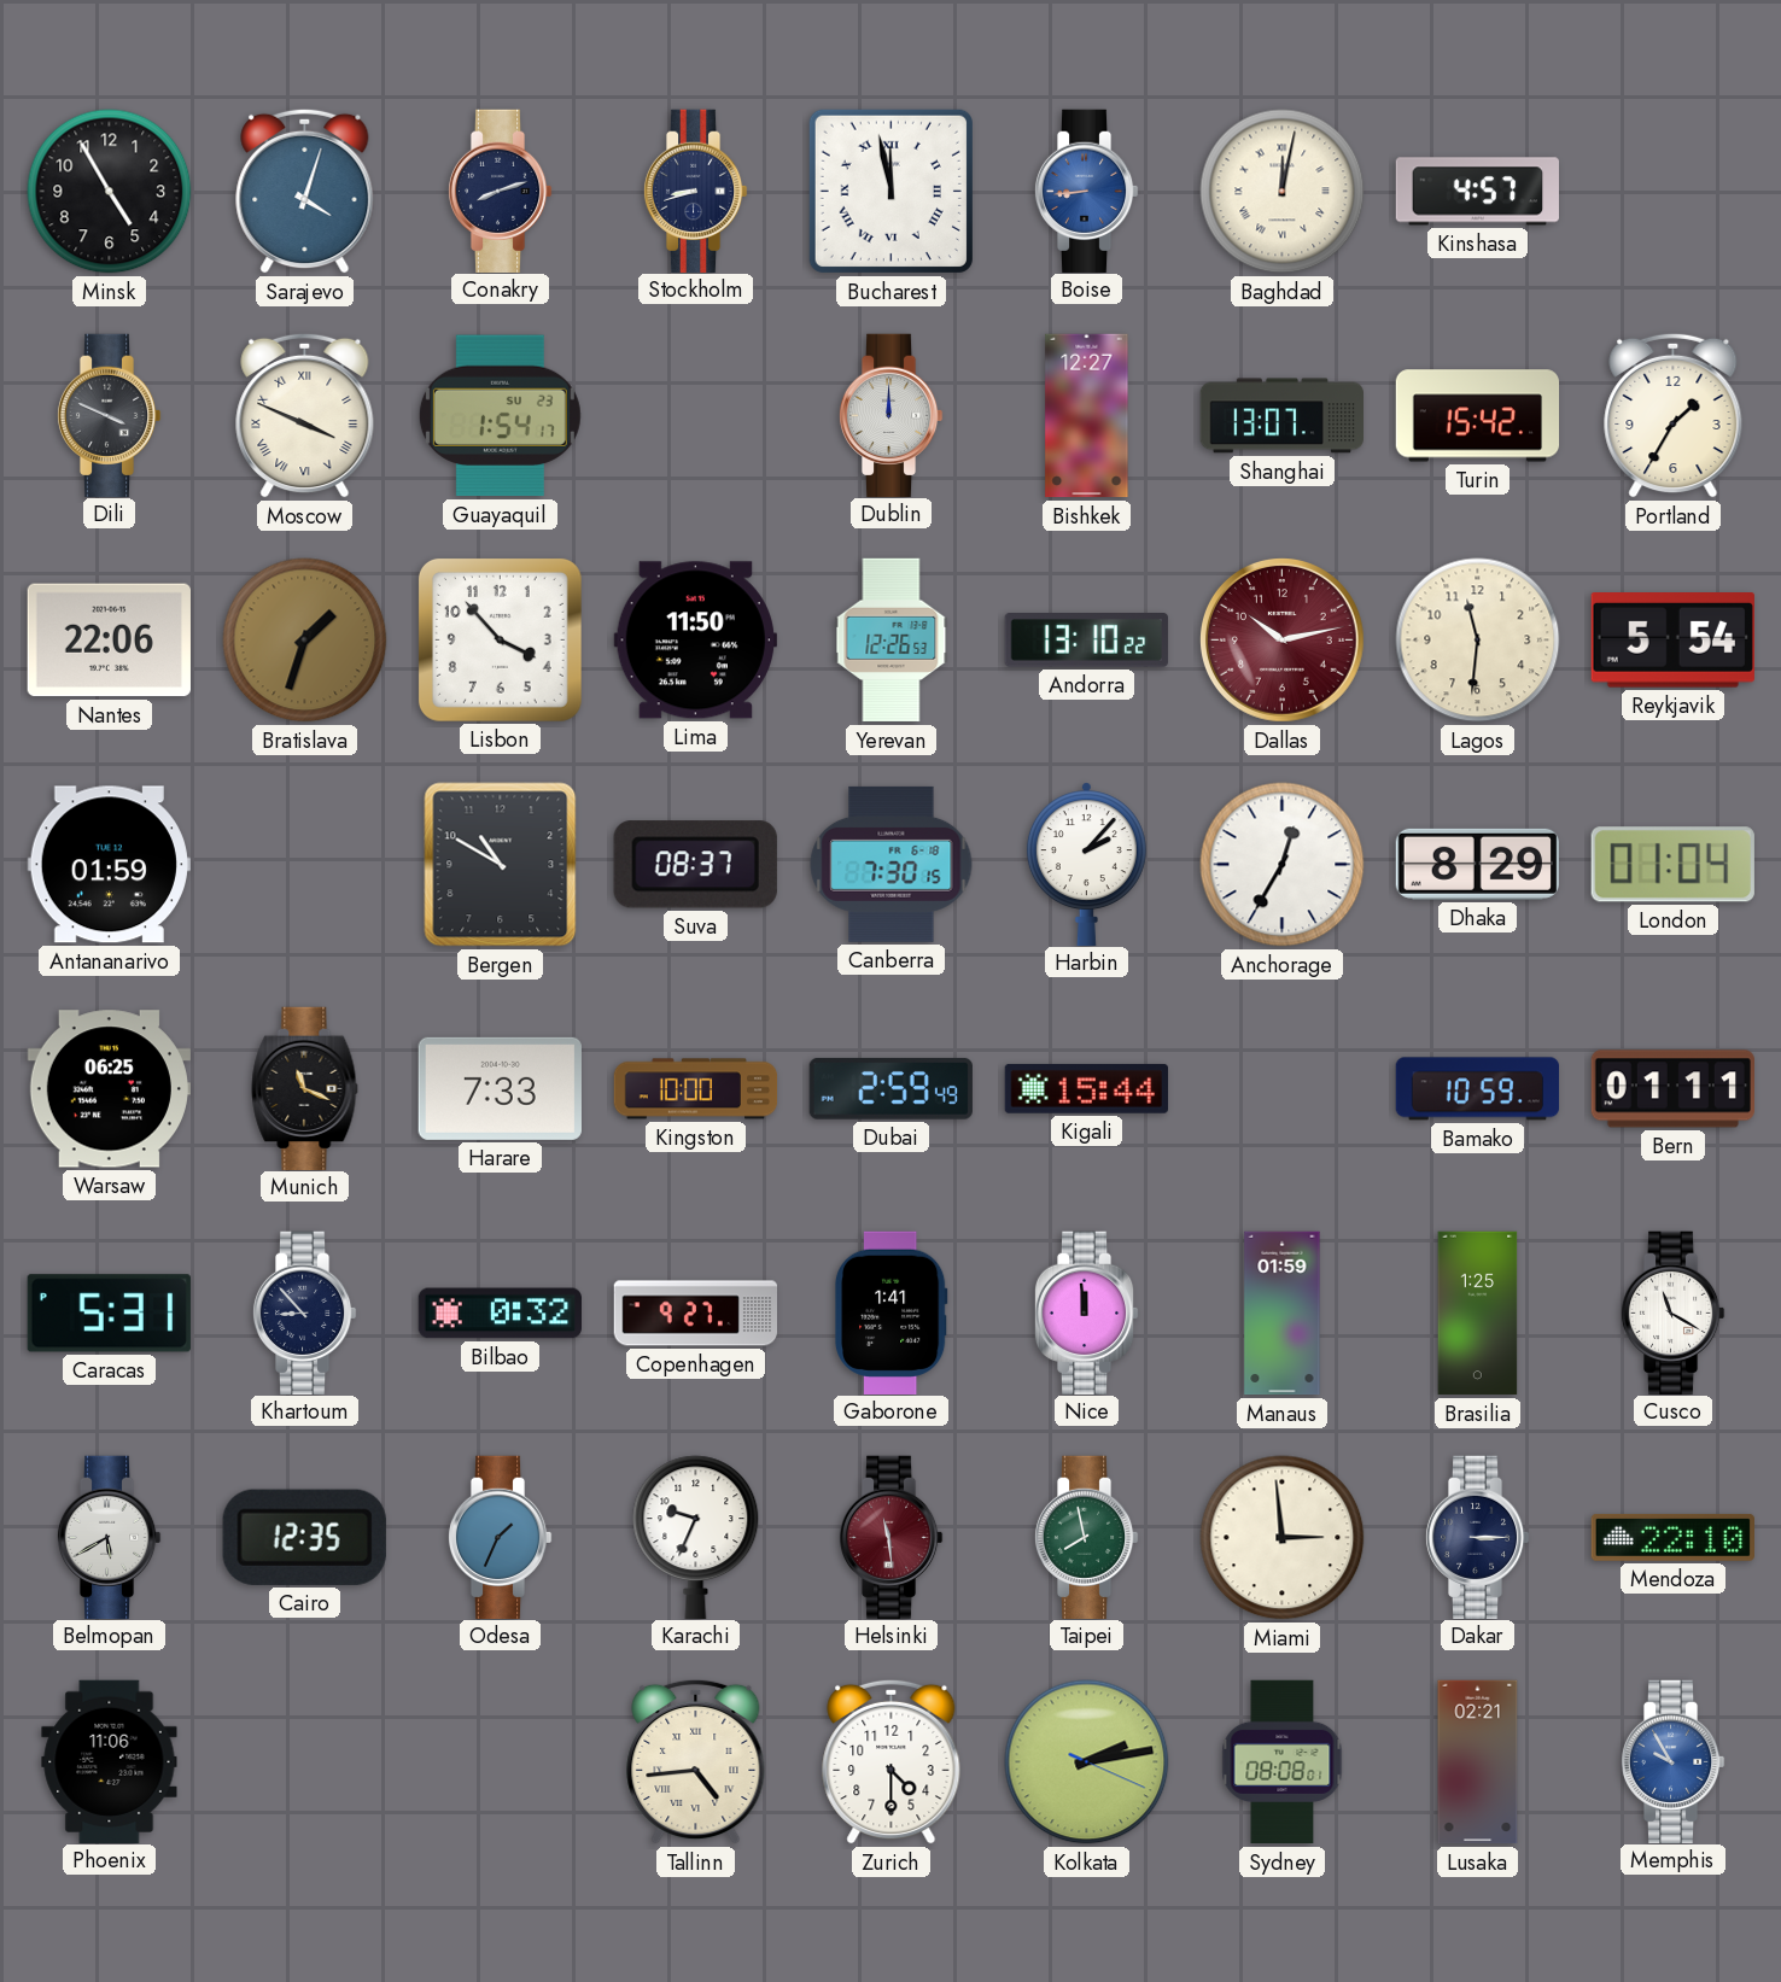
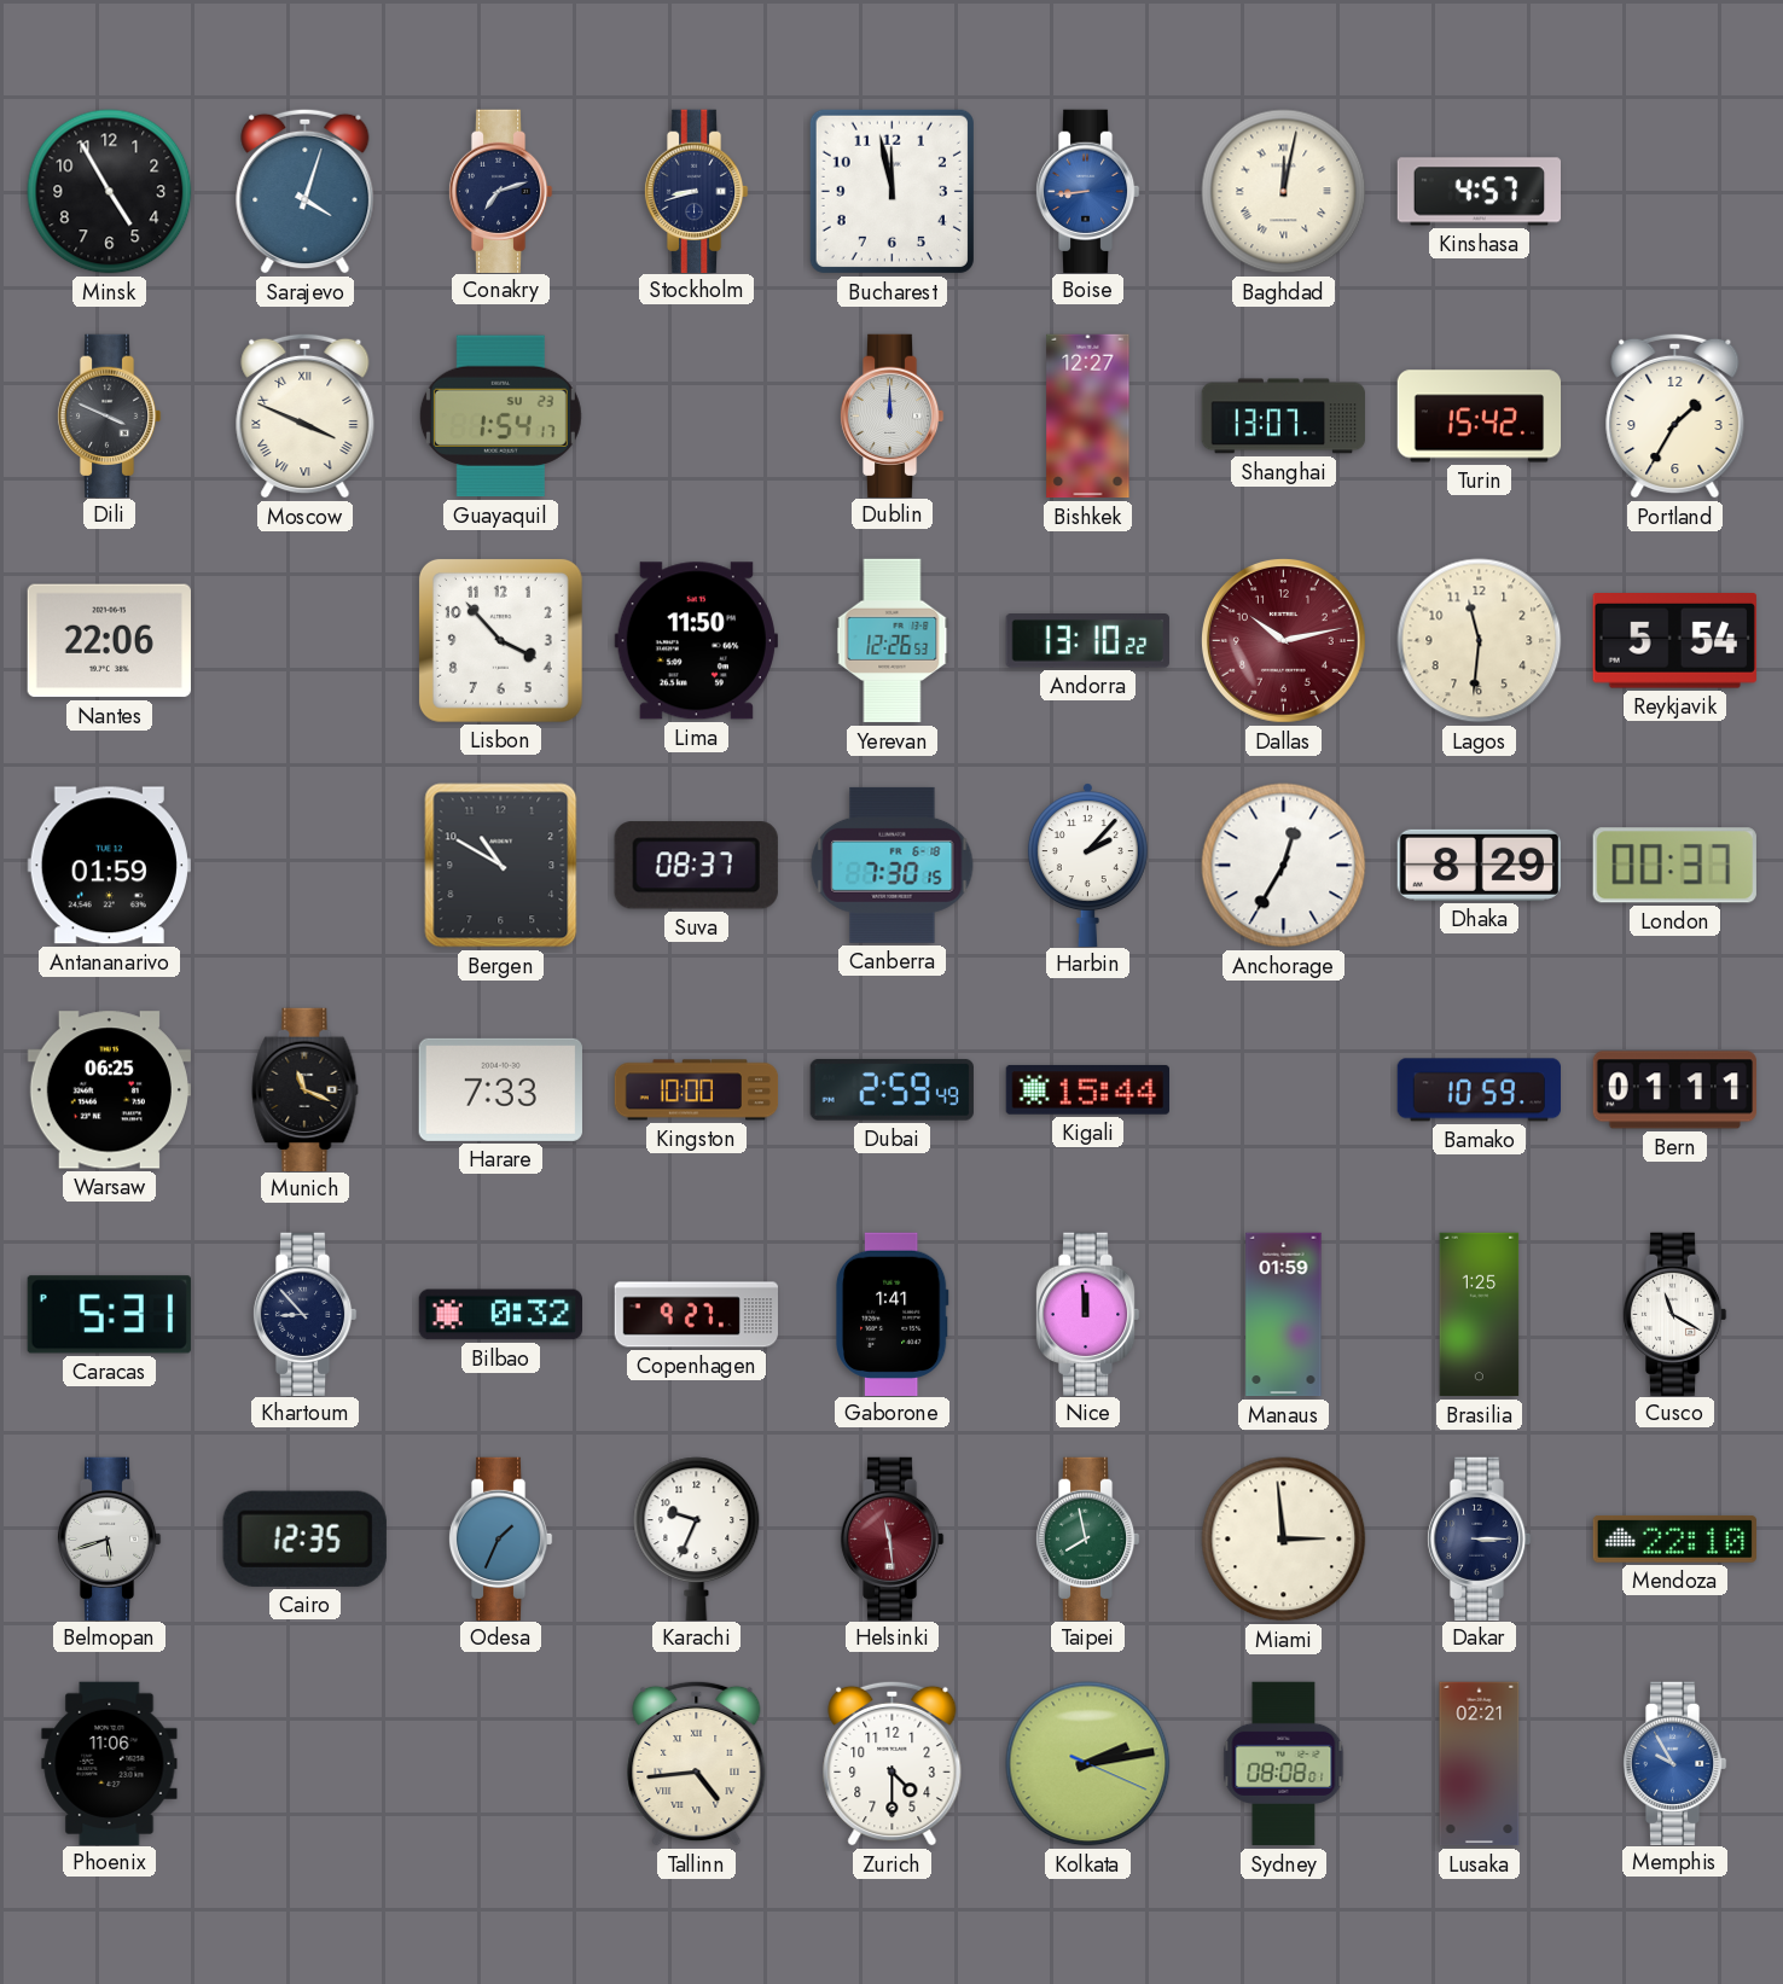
Conakry: 8:12 -> 7:12
Bucharest numerals: Roman -> Arabic
Bratislava: 1:33 -> none
London: 01:04 -> 00:37
Belmopan: 5:40 -> 5:42
